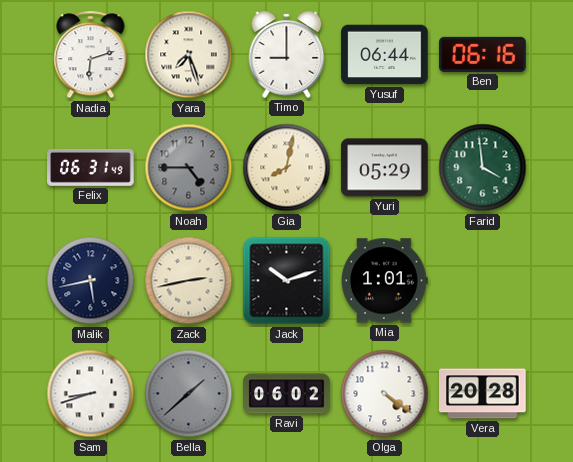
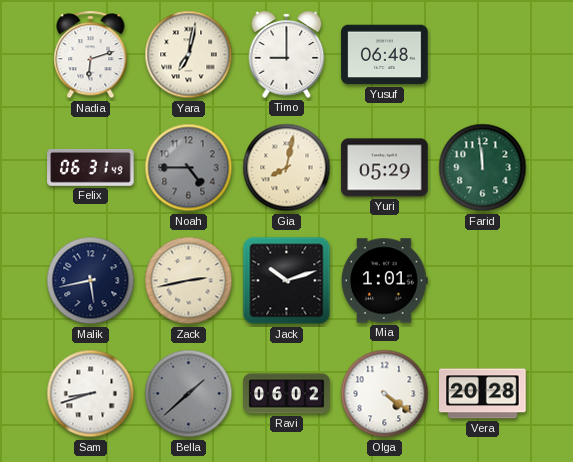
Yara: 7:27 -> 7:02
Yusuf: 06:44 -> 06:48
Ben: 06:16 -> none
Farid: 3:59 -> 11:59
